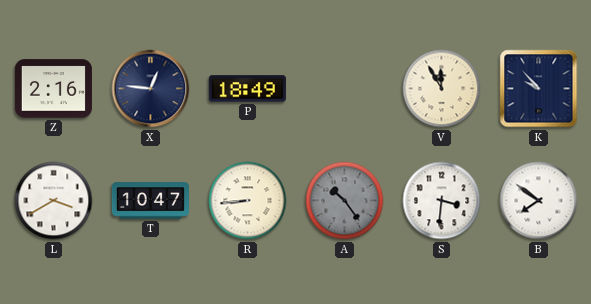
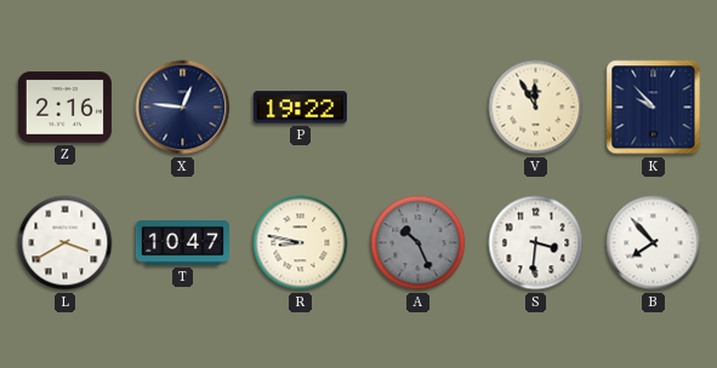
P: 18:49 -> 19:22
R: 8:44 -> 8:47
A: 10:24 -> 10:26
B: 7:51 -> 7:53
